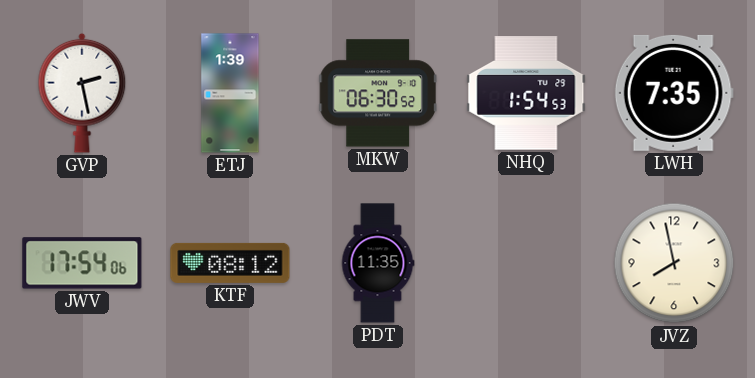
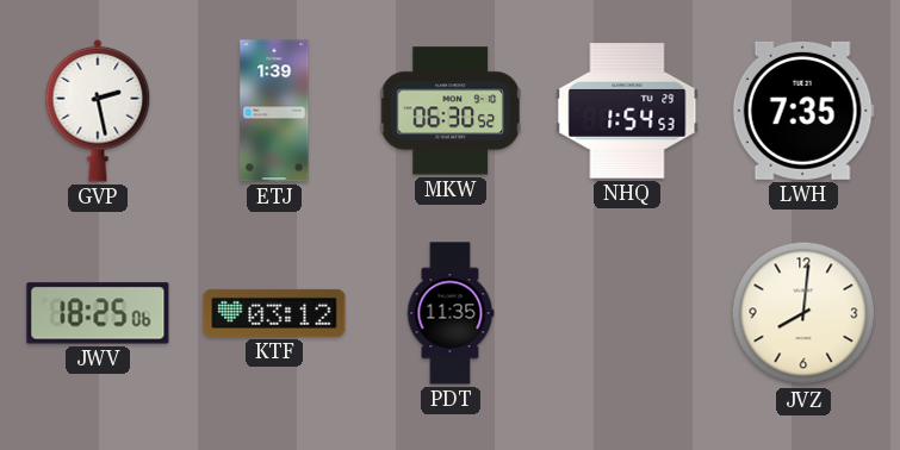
JWV: 17:54 -> 18:25
KTF: 08:12 -> 03:12
JVZ: 7:58 -> 8:01
